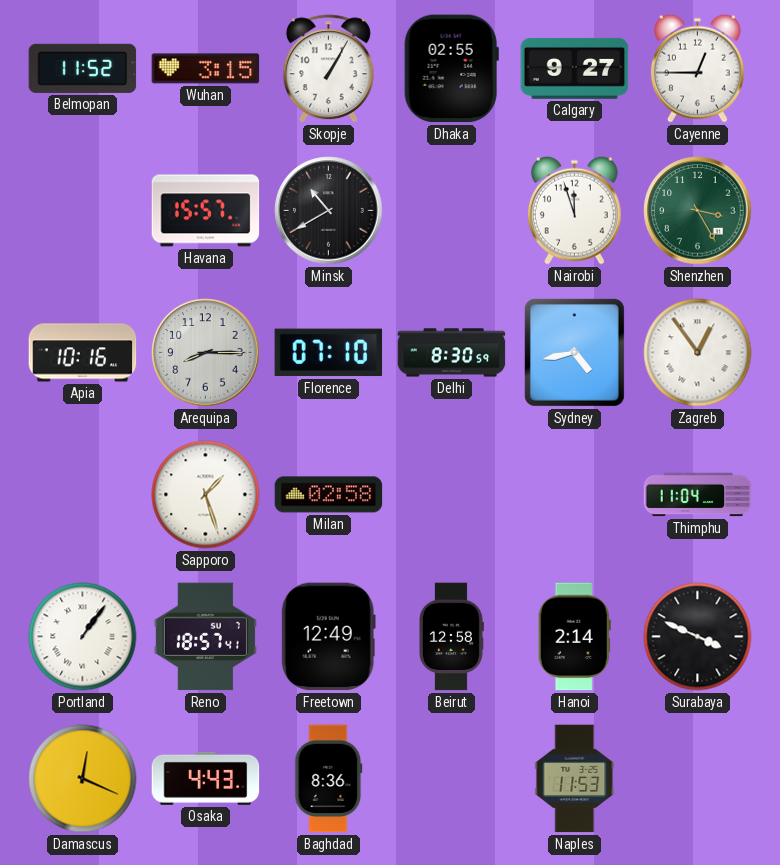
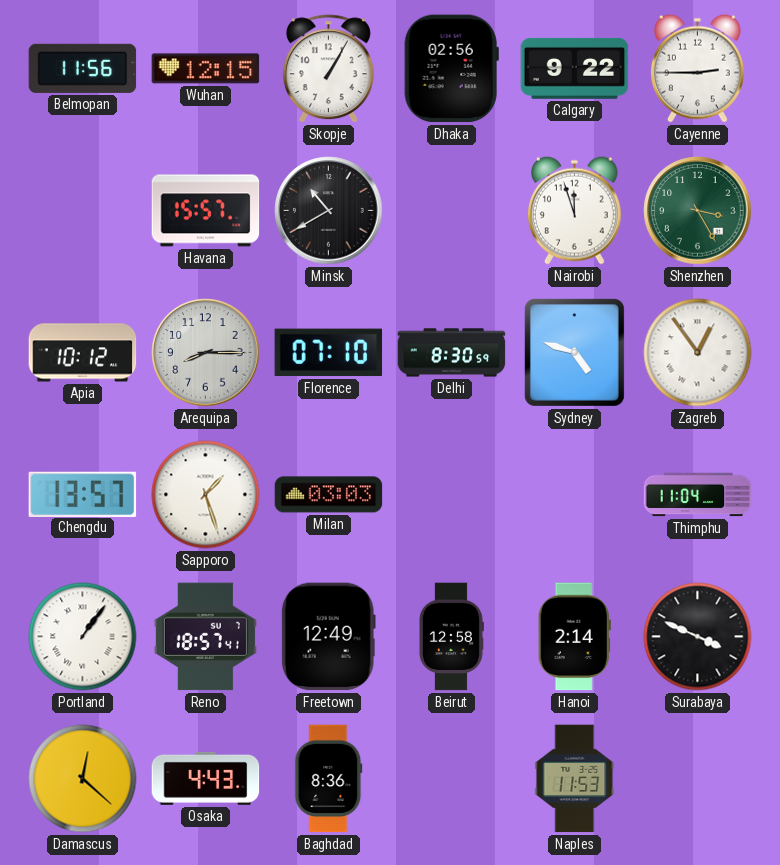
Belmopan: 11:52 -> 11:56
Wuhan: 3:15 -> 12:15
Dhaka: 02:55 -> 02:56
Calgary: 9:27 -> 9:22
Cayenne: 12:45 -> 2:45
Apia: 10:16 -> 10:12
Sydney: 4:43 -> 4:48
Chengdu: none -> 13:57
Milan: 02:58 -> 03:03
Damascus: 12:19 -> 12:22
